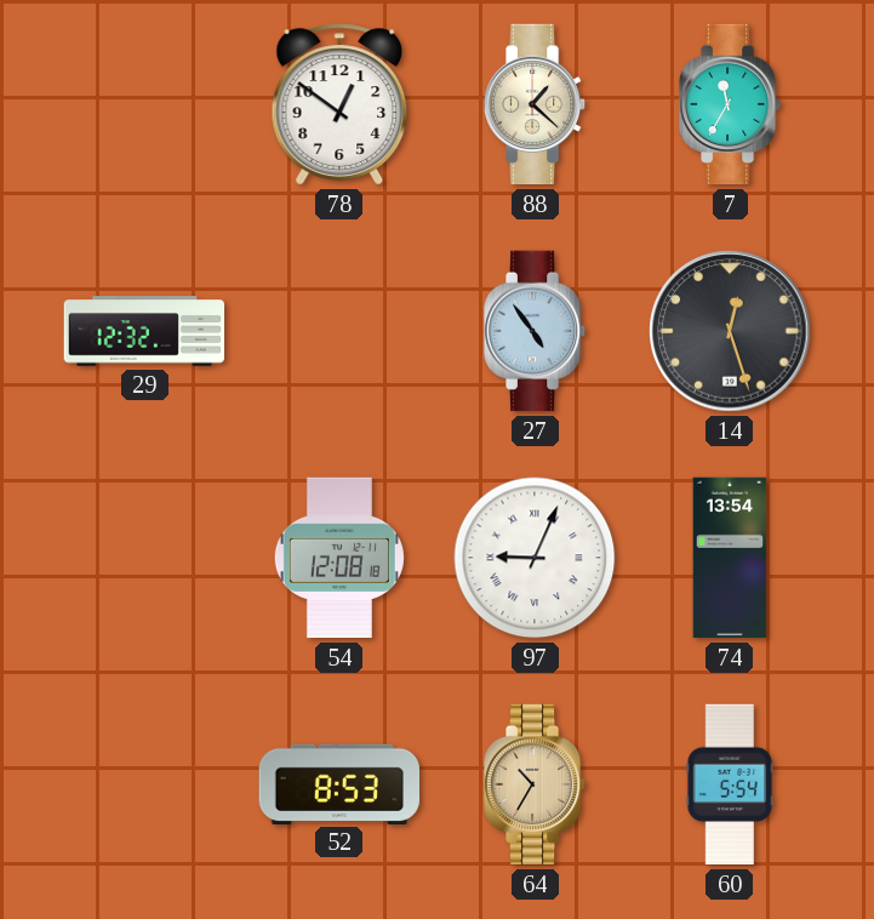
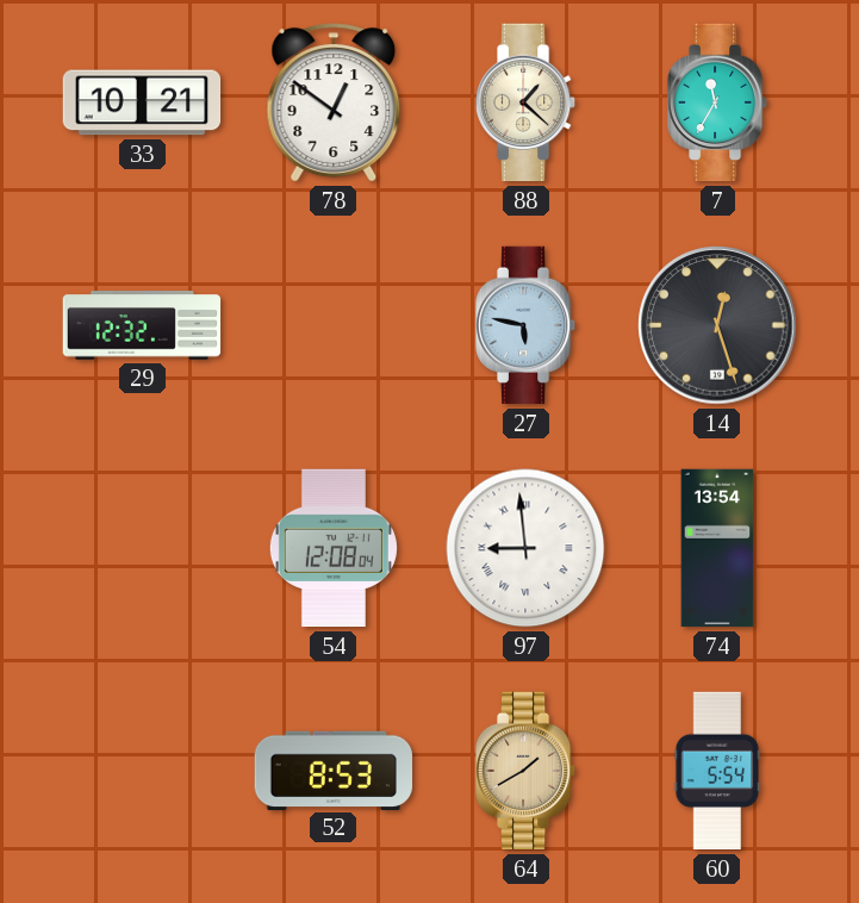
33: none -> 10:21
27: 4:54 -> 5:47
54: 12:08:18 -> 12:08:04
97: 9:04 -> 8:59
64: 10:35 -> 1:40
